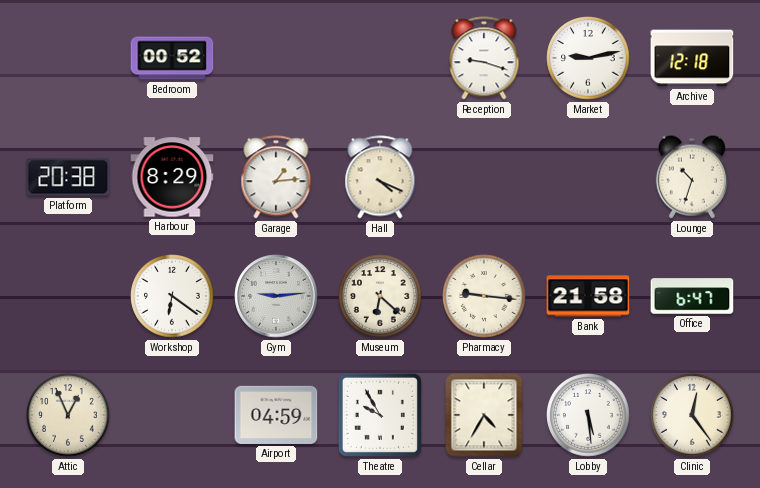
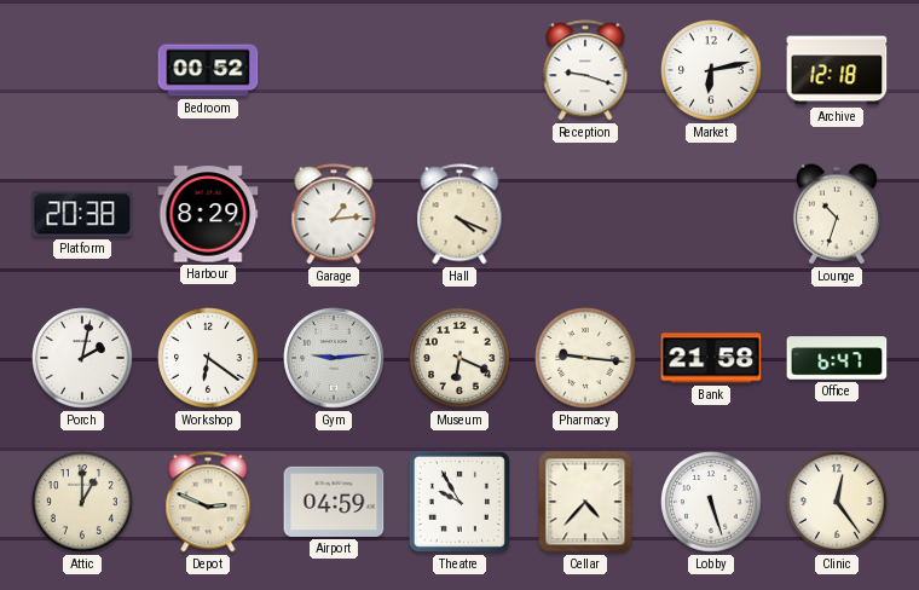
Market: 9:13 -> 6:13
Porch: none -> 2:02
Museum: 6:22 -> 6:19
Attic: 12:56 -> 1:00
Depot: none -> 2:49
Cellar: 4:35 -> 4:37
Lobby: 5:29 -> 5:27
